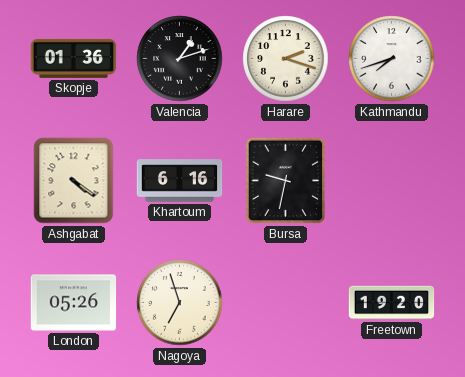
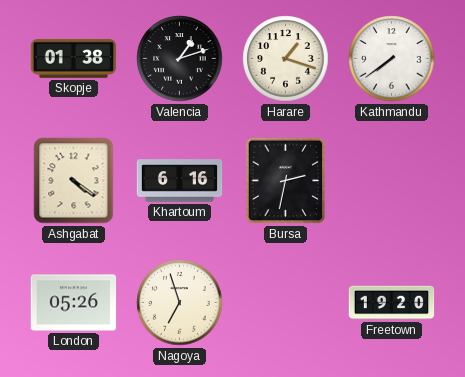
Skopje: 01:36 -> 01:38
Harare: 2:18 -> 1:18
Kathmandu: 7:42 -> 7:39
Bursa: 9:32 -> 2:32
